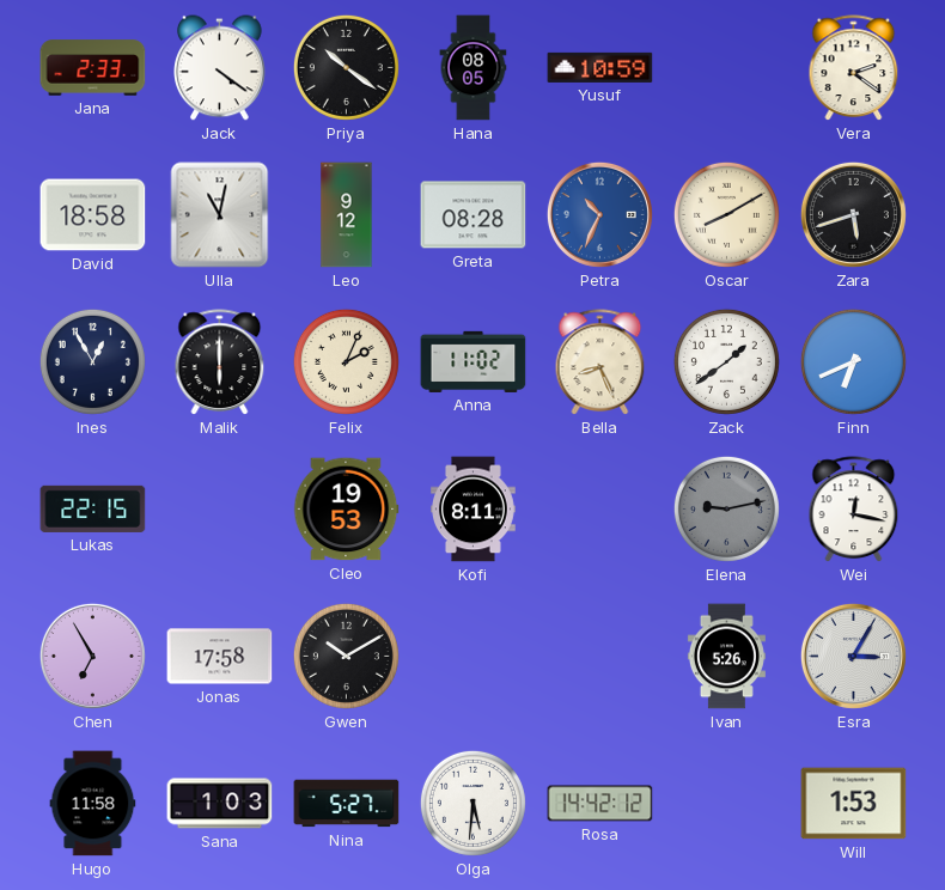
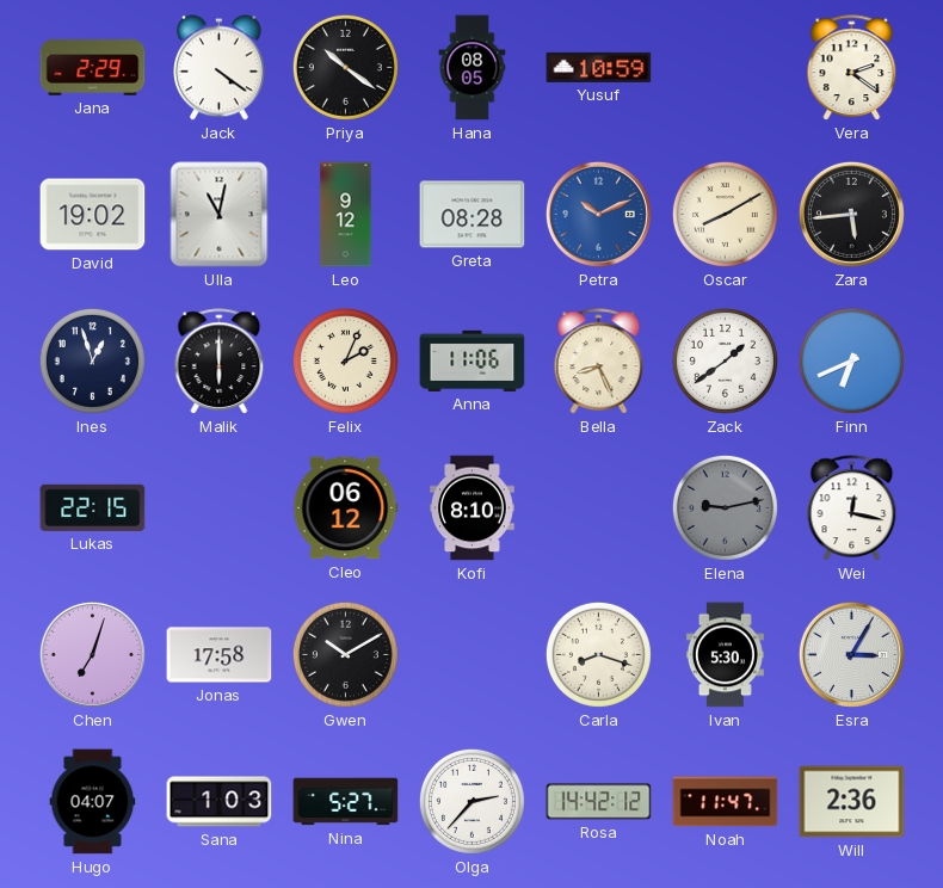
Jana: 2:33 -> 2:29
David: 18:58 -> 19:02
Petra: 10:34 -> 10:11
Zara: 5:42 -> 5:44
Ines: 12:55 -> 12:57
Anna: 11:02 -> 11:06
Cleo: 19:53 -> 06:12
Kofi: 8:11 -> 8:10
Chen: 6:55 -> 7:03
Carla: none -> 8:18
Ivan: 5:26 -> 5:30
Hugo: 11:58 -> 04:07
Olga: 5:31 -> 2:37
Noah: none -> 11:47
Will: 1:53 -> 2:36
